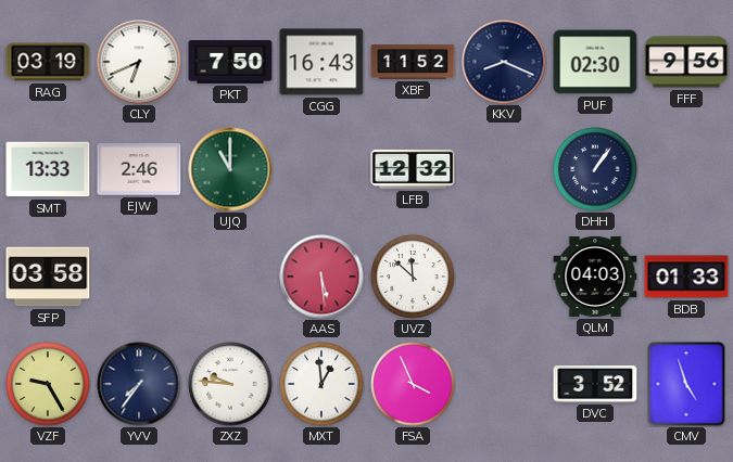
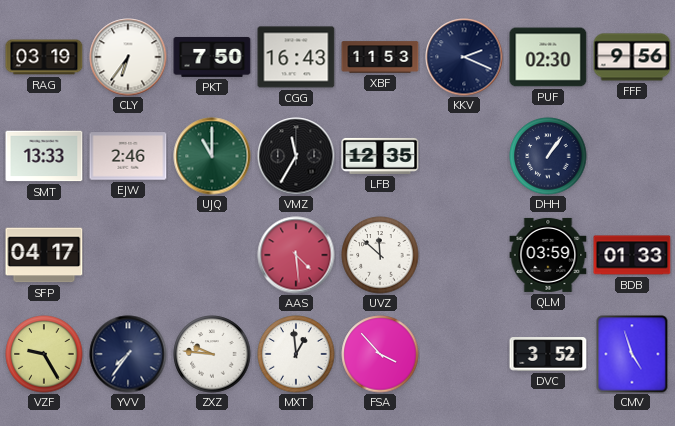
CLY: 6:41 -> 6:36
XBF: 11:52 -> 11:53
KKV: 8:19 -> 2:19
VMZ: none -> 11:35
LFB: 12:32 -> 12:35
SFP: 03:58 -> 04:17
AAS: 5:29 -> 4:29
QLM: 04:03 -> 03:59
FSA: 3:56 -> 3:53
